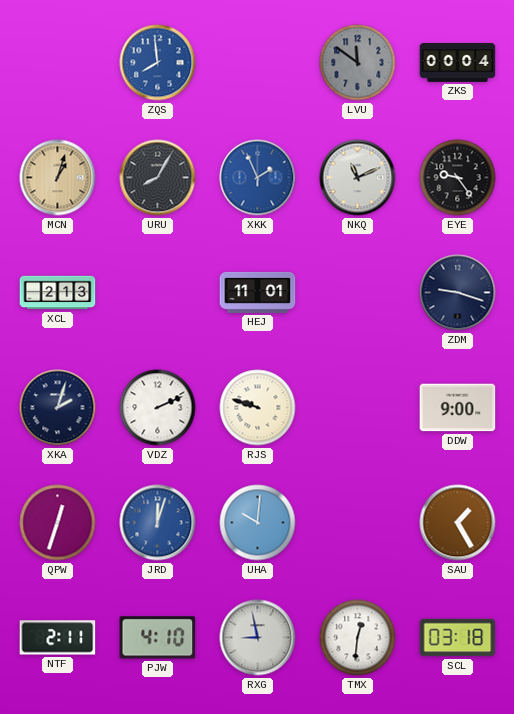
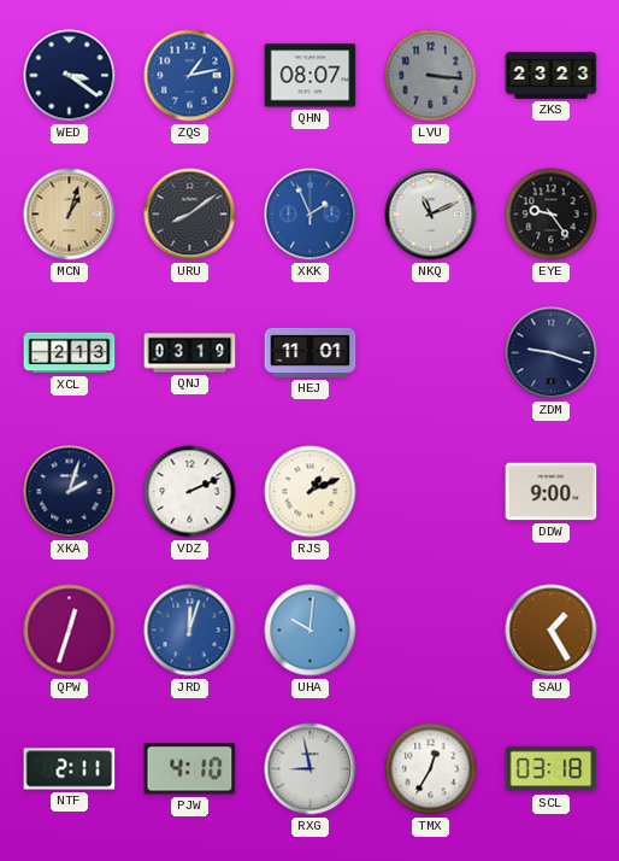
WED: none -> 3:21
ZQS: 7:59 -> 1:13
QHN: none -> 08:07
LVU: 11:51 -> 3:16
ZKS: 00:04 -> 23:23
URU: 8:05 -> 8:09
QNJ: none -> 03:19
RJS: 9:48 -> 1:11
TMX: 12:31 -> 12:35
